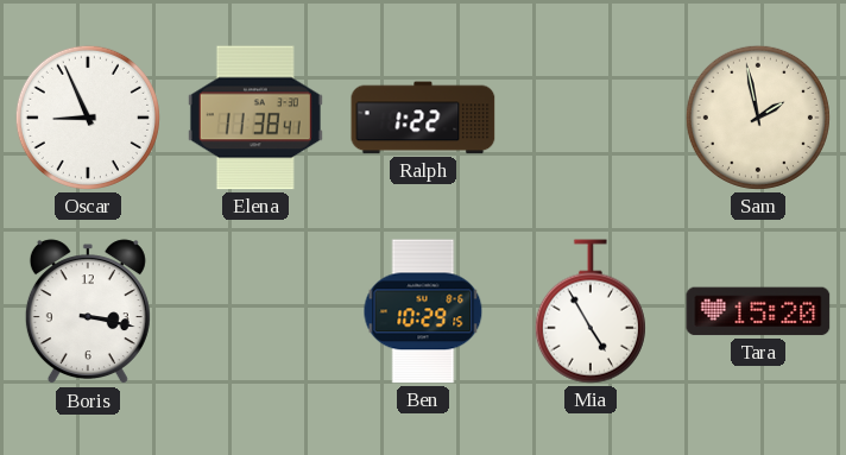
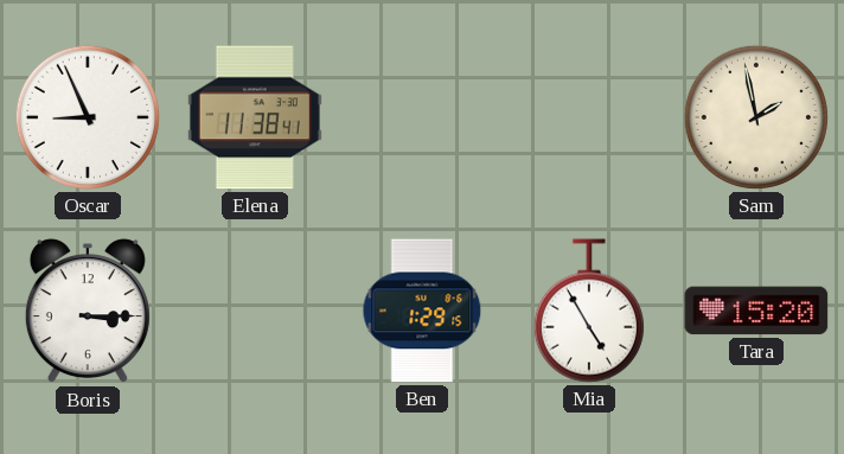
Ralph: 1:22 -> none
Boris: 3:17 -> 3:15
Ben: 10:29 -> 1:29
